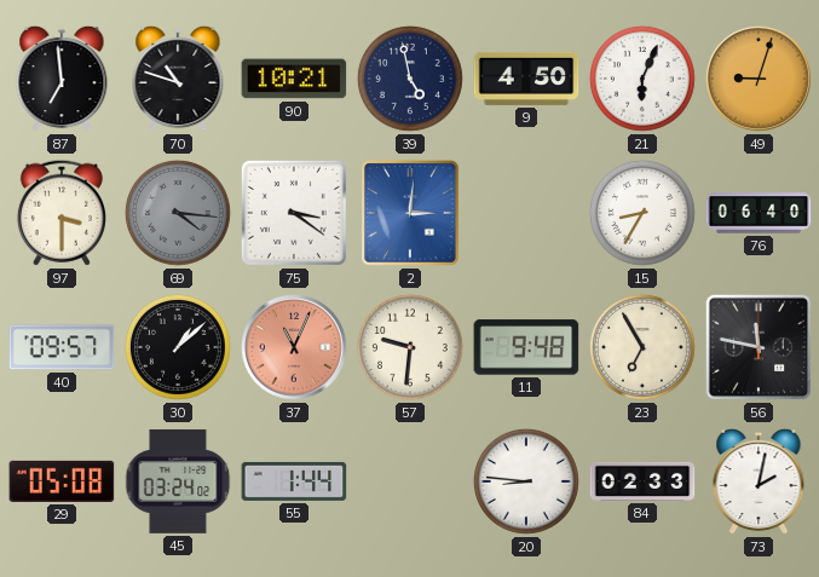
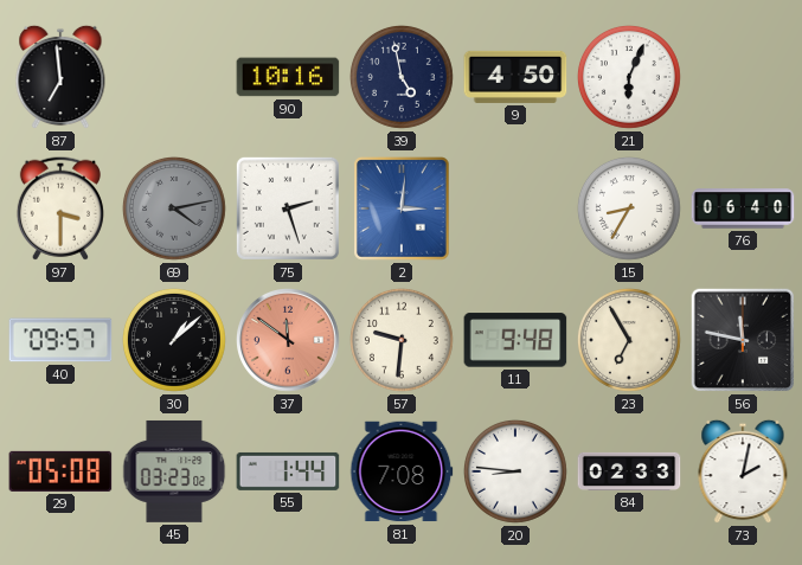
70: 10:48 -> none
90: 10:21 -> 10:16
49: 9:03 -> none
69: 4:16 -> 4:13
75: 3:21 -> 2:27
37: 11:04 -> 11:51
45: 03:24 -> 03:23
81: none -> 7:08
